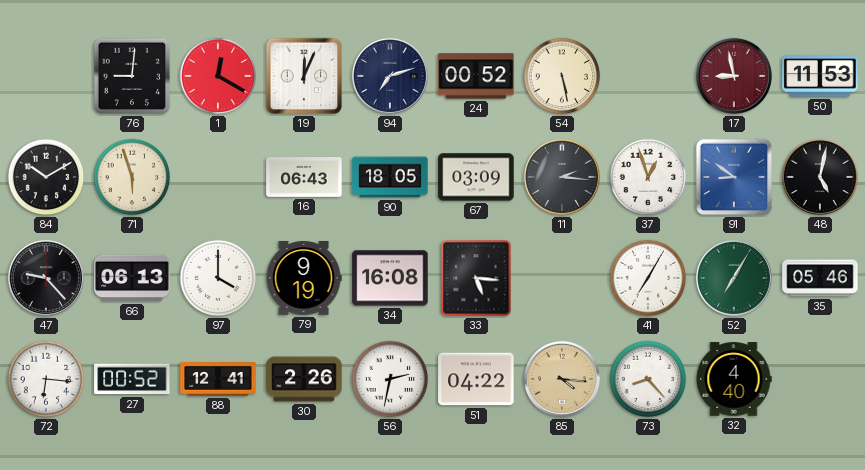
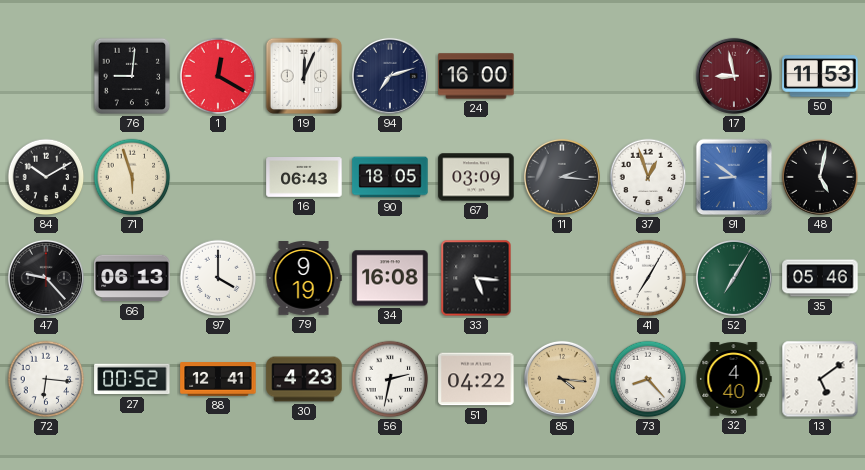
24: 00:52 -> 16:00
54: 5:28 -> none
30: 2:26 -> 4:23
13: none -> 5:09
